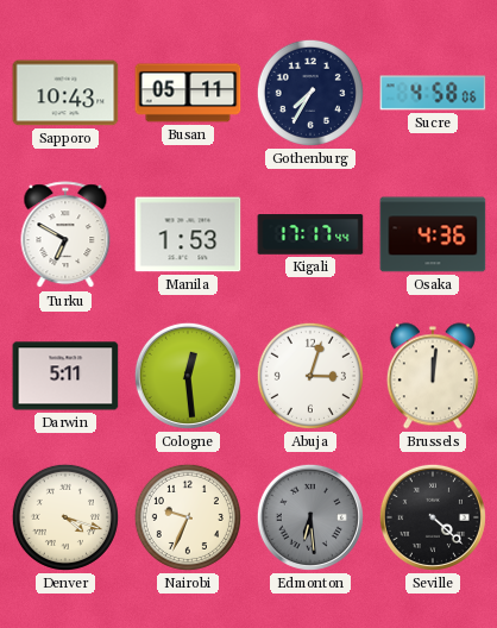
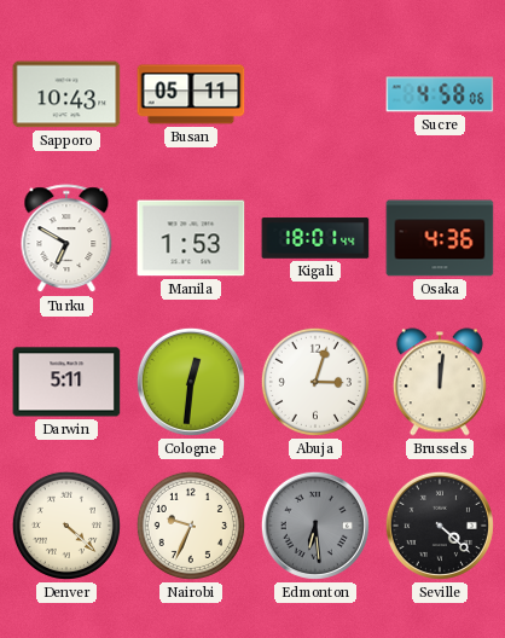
Gothenburg: 7:35 -> none
Kigali: 17:17 -> 18:01
Cologne: 12:29 -> 12:31
Denver: 4:18 -> 4:22
